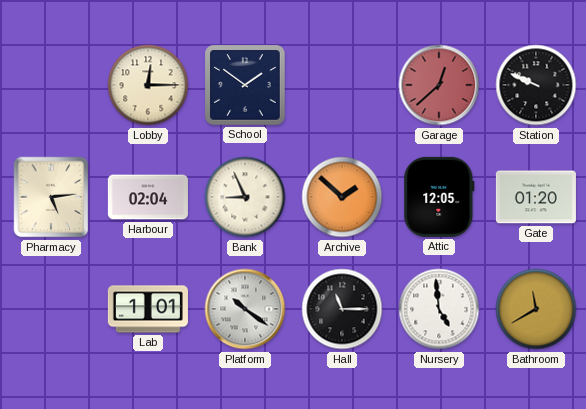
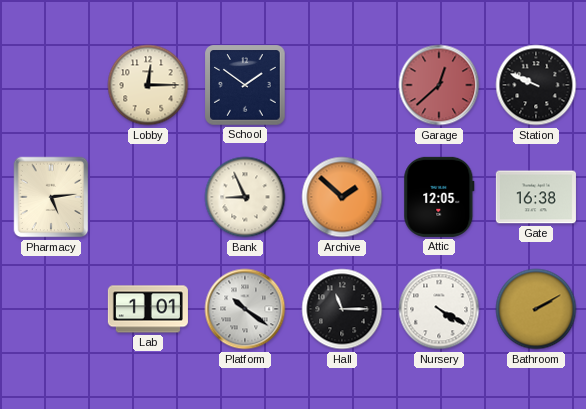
Harbour: 02:04 -> none
Gate: 01:20 -> 16:38
Nursery: 4:59 -> 4:20
Bathroom: 11:40 -> 2:10
